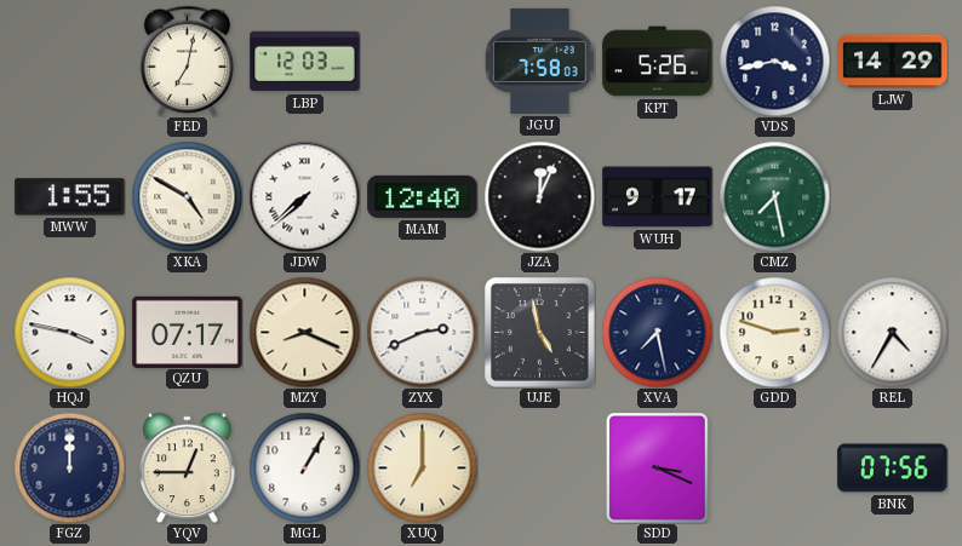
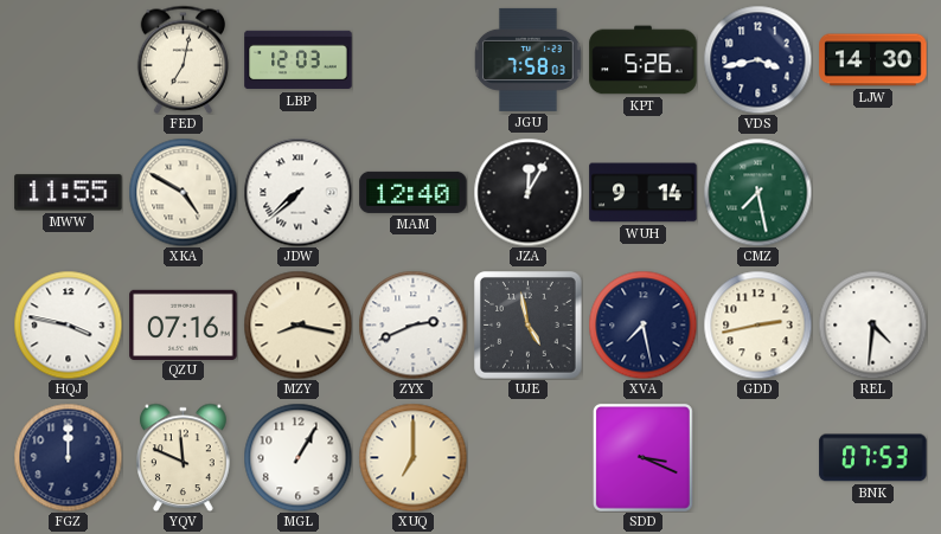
LJW: 14:29 -> 14:30
MWW: 1:55 -> 11:55
JZA: 12:04 -> 12:05
WUH: 9:17 -> 9:14
QZU: 07:17 -> 07:16
MZY: 8:19 -> 8:17
GDD: 2:48 -> 2:43
REL: 4:35 -> 4:31
YQV: 12:45 -> 11:49
BNK: 07:56 -> 07:53
